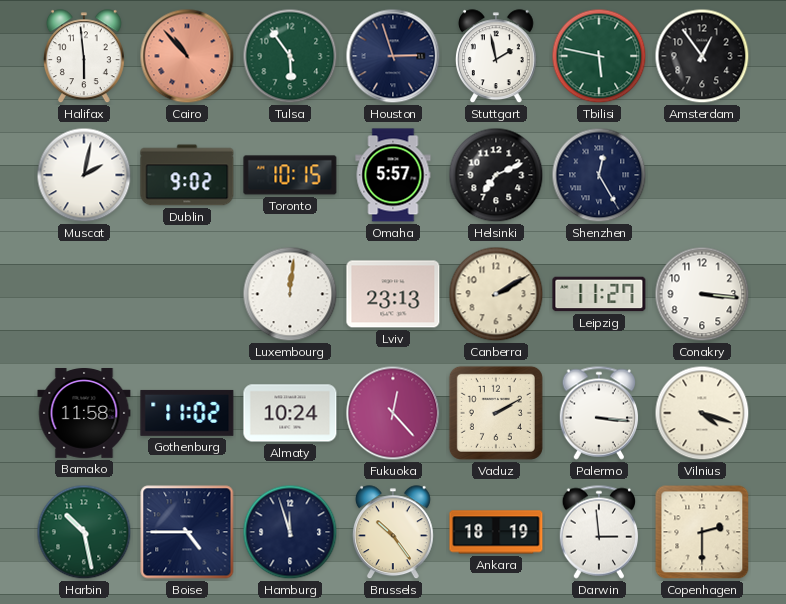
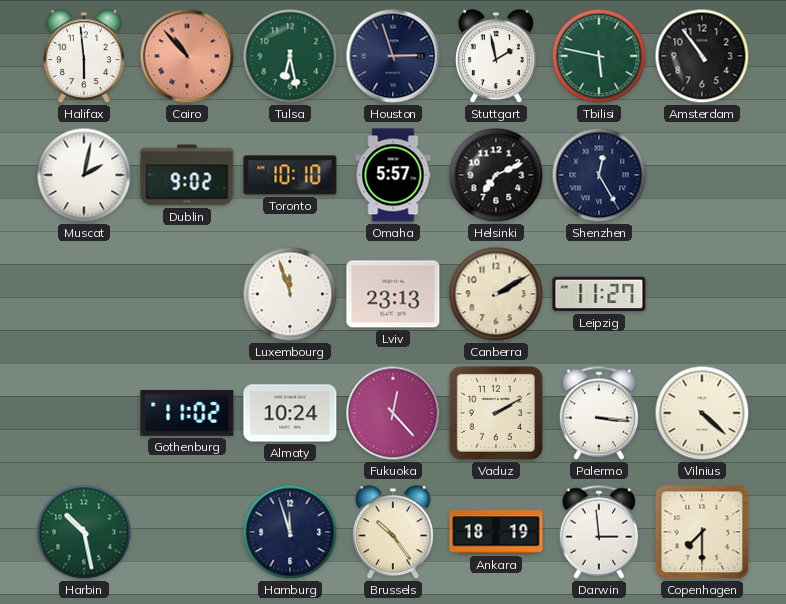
Tulsa: 5:54 -> 6:28
Amsterdam: 12:54 -> 10:54
Toronto: 10:15 -> 10:10
Luxembourg: 12:01 -> 11:57
Conakry: 3:16 -> none
Bamako: 11:58 -> none
Vilnius: 4:18 -> 4:22
Boise: 4:45 -> none
Copenhagen: 2:30 -> 7:30
